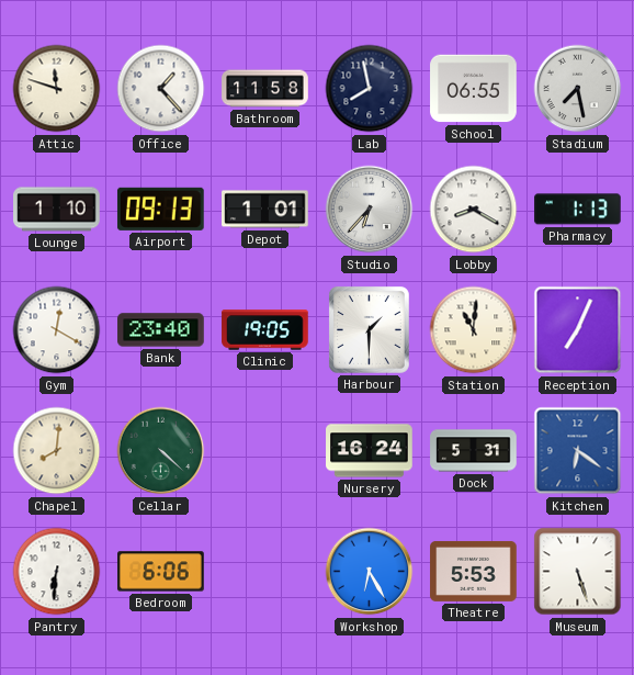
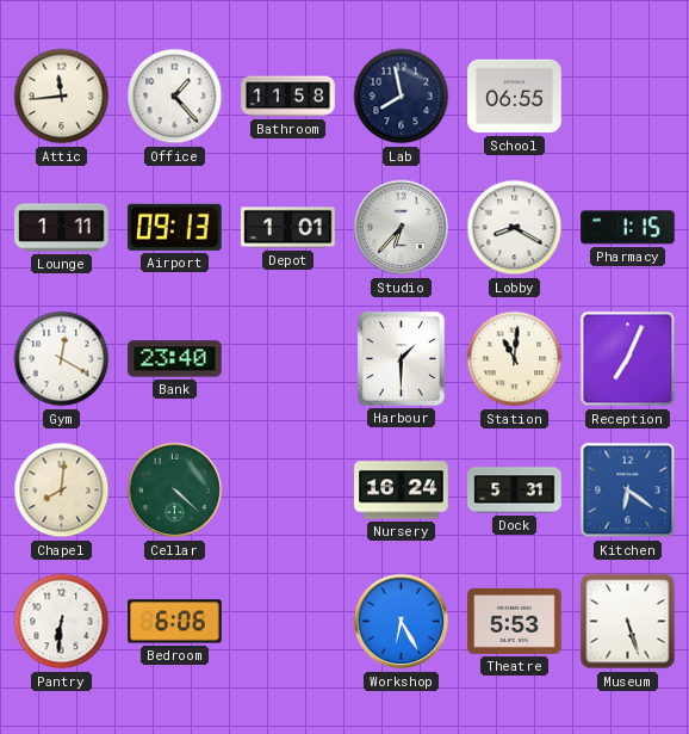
Attic: 11:48 -> 11:44
Stadium: 7:28 -> none
Lounge: 1:10 -> 1:11
Pharmacy: 1:13 -> 1:15
Clinic: 19:05 -> none
